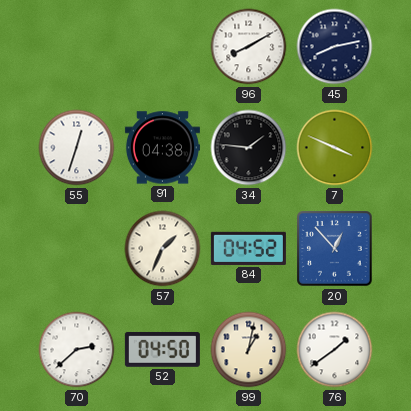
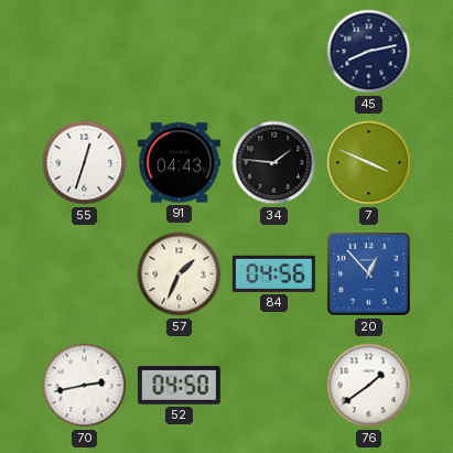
96: 8:10 -> none
91: 04:38 -> 04:43
84: 04:52 -> 04:56
70: 2:38 -> 2:43
99: 1:02 -> none
